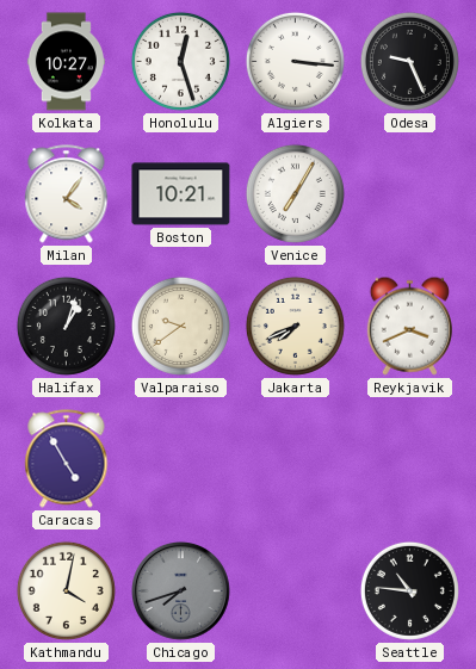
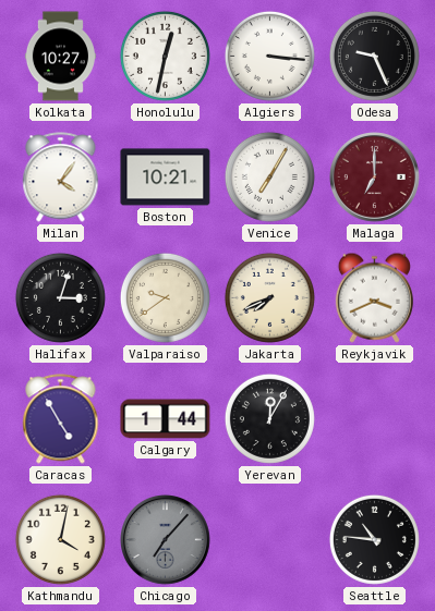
Honolulu: 12:27 -> 12:32
Malaga: none -> 7:00
Halifax: 1:03 -> 3:03
Calgary: none -> 1:44
Yerevan: none -> 12:05
Chicago: 7:42 -> 7:07
